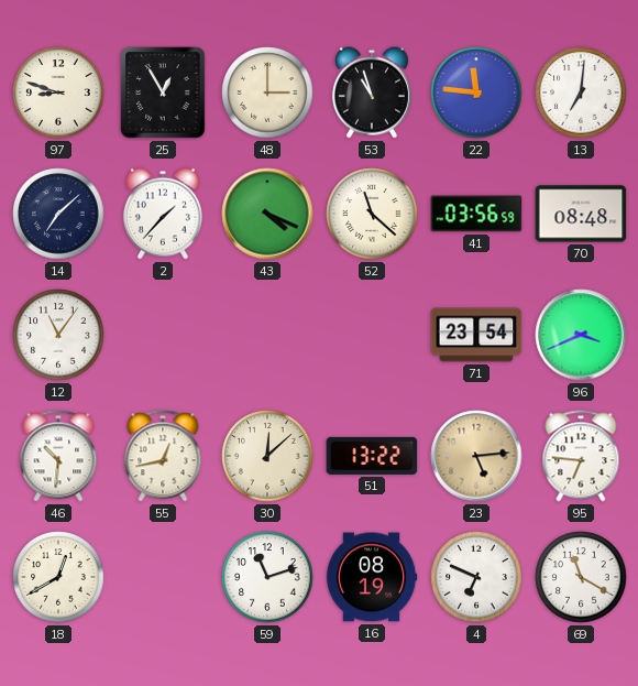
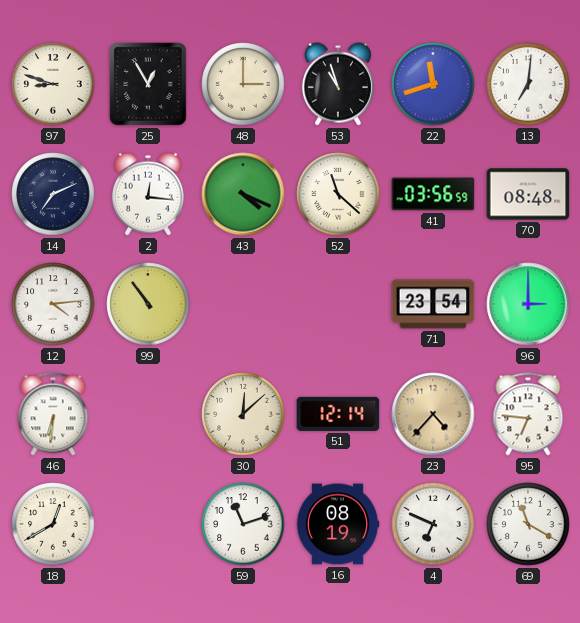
22: 11:46 -> 11:42
14: 7:08 -> 7:11
2: 1:37 -> 12:16
12: 11:06 -> 4:14
99: none -> 10:54
96: 3:41 -> 3:00
46: 10:31 -> 6:31
55: 12:43 -> none
51: 13:22 -> 12:14
23: 5:14 -> 4:37
